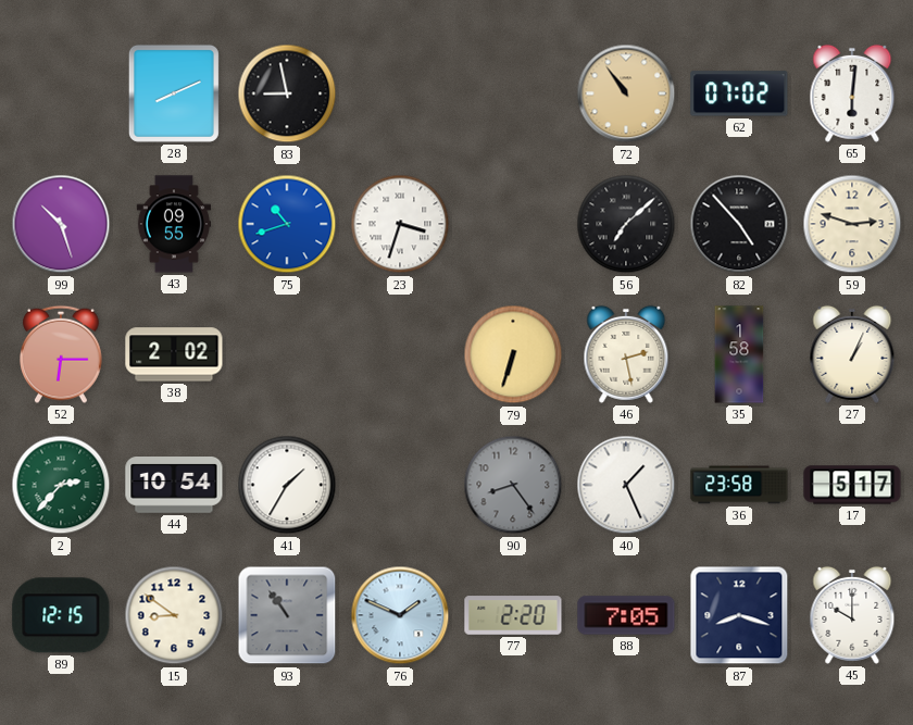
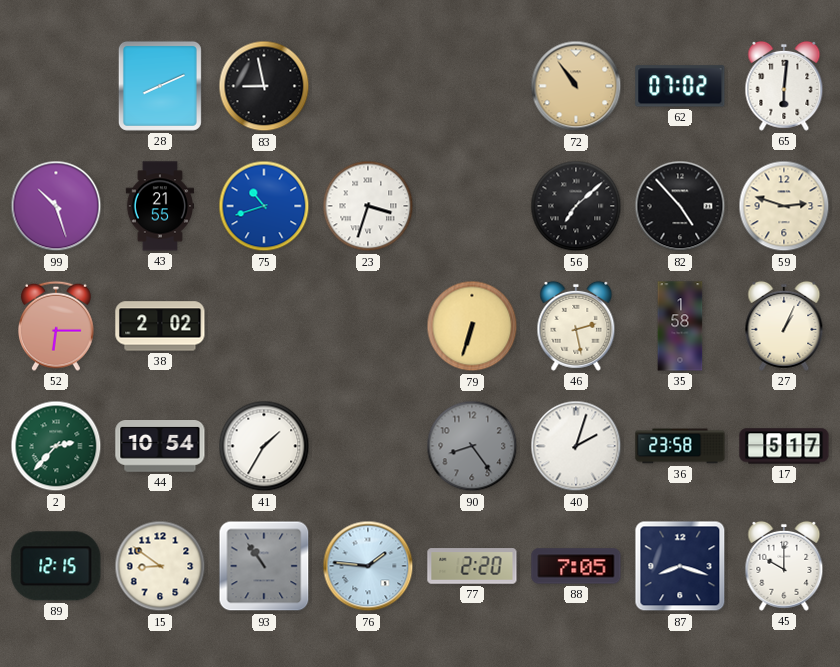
43: 09:55 -> 21:55
40: 1:26 -> 2:03
76: 1:49 -> 1:46
